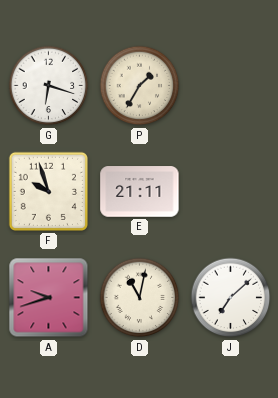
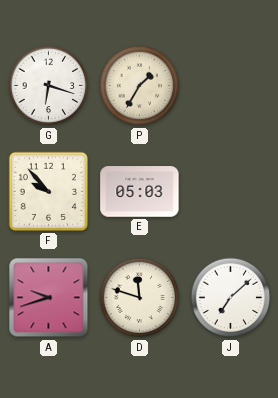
F: 9:57 -> 9:53
E: 21:11 -> 05:03
D: 11:02 -> 11:48
